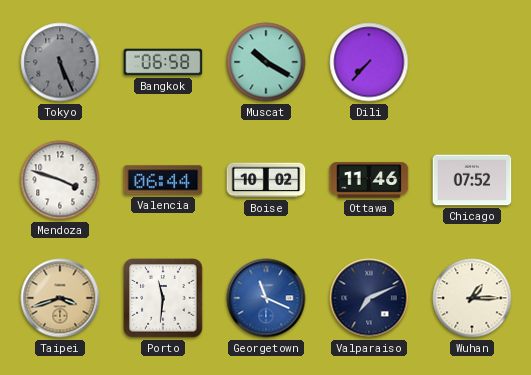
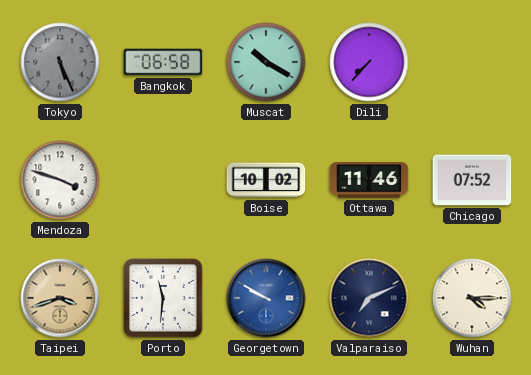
Valencia: 06:44 -> none
Georgetown: 11:19 -> 9:50
Wuhan: 1:15 -> 4:15
